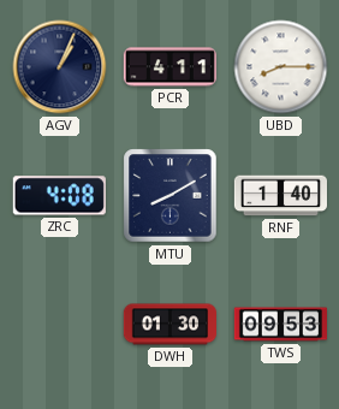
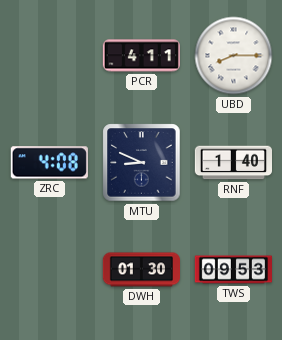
AGV: 1:04 -> none
MTU: 8:10 -> 8:49
